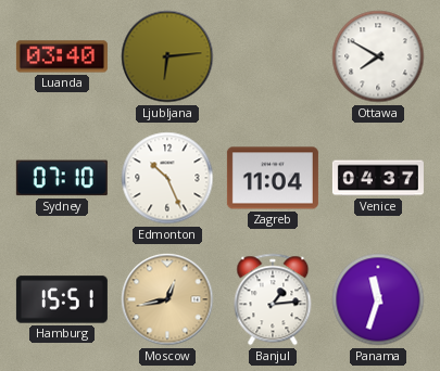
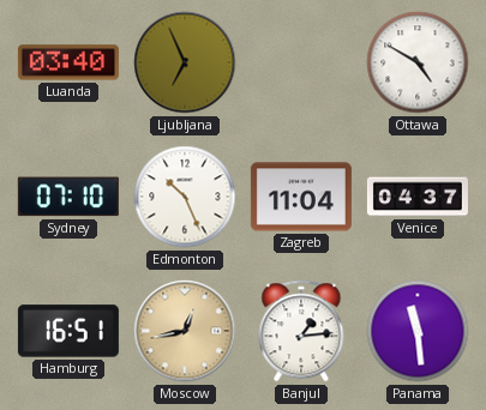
Ljubljana: 6:14 -> 6:56
Ottawa: 7:50 -> 4:50
Hamburg: 15:51 -> 16:51
Panama: 11:33 -> 11:29
